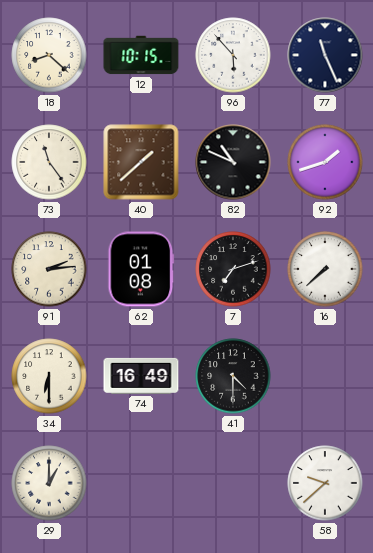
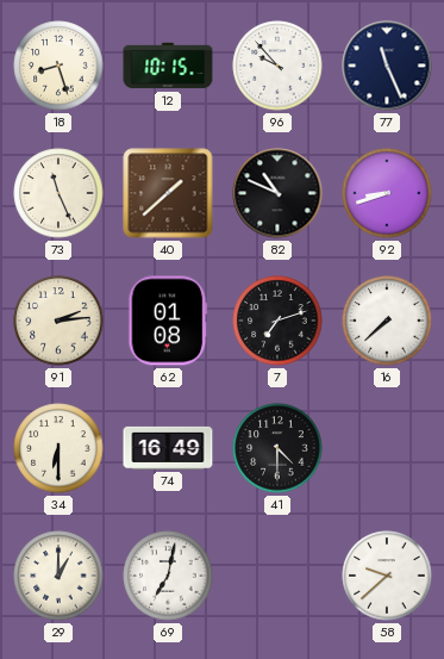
18: 8:22 -> 8:27
96: 5:53 -> 9:53
73: 11:24 -> 11:26
92: 1:42 -> 8:42
69: none -> 7:02
